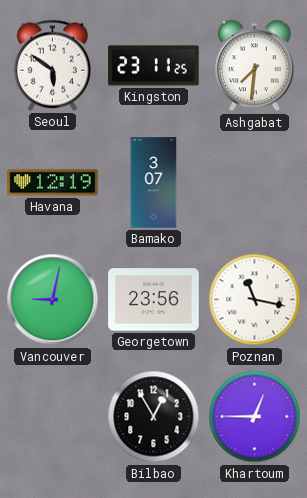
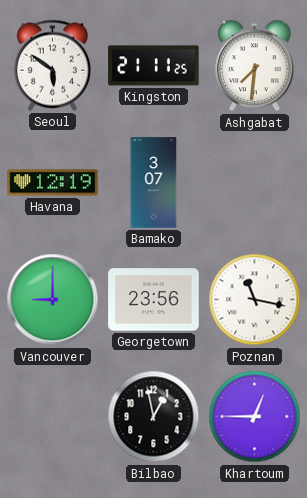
Kingston: 23:11 -> 21:11
Vancouver: 9:02 -> 9:00
Bilbao: 12:55 -> 12:58
